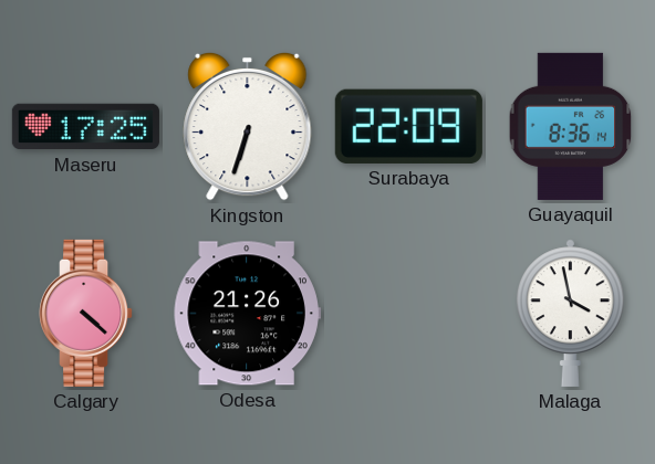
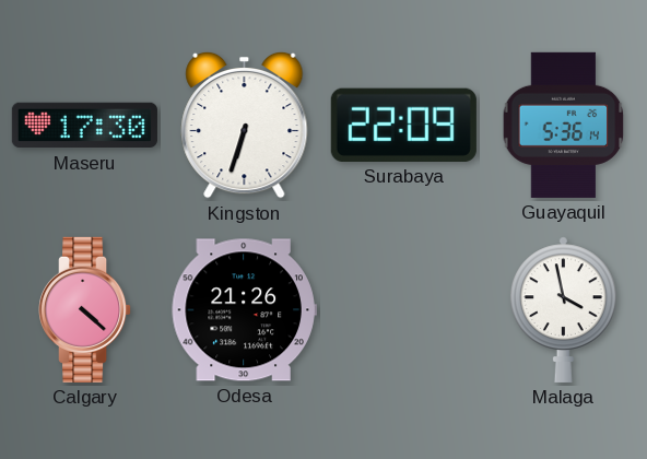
Maseru: 17:25 -> 17:30
Guayaquil: 8:36 -> 5:36
